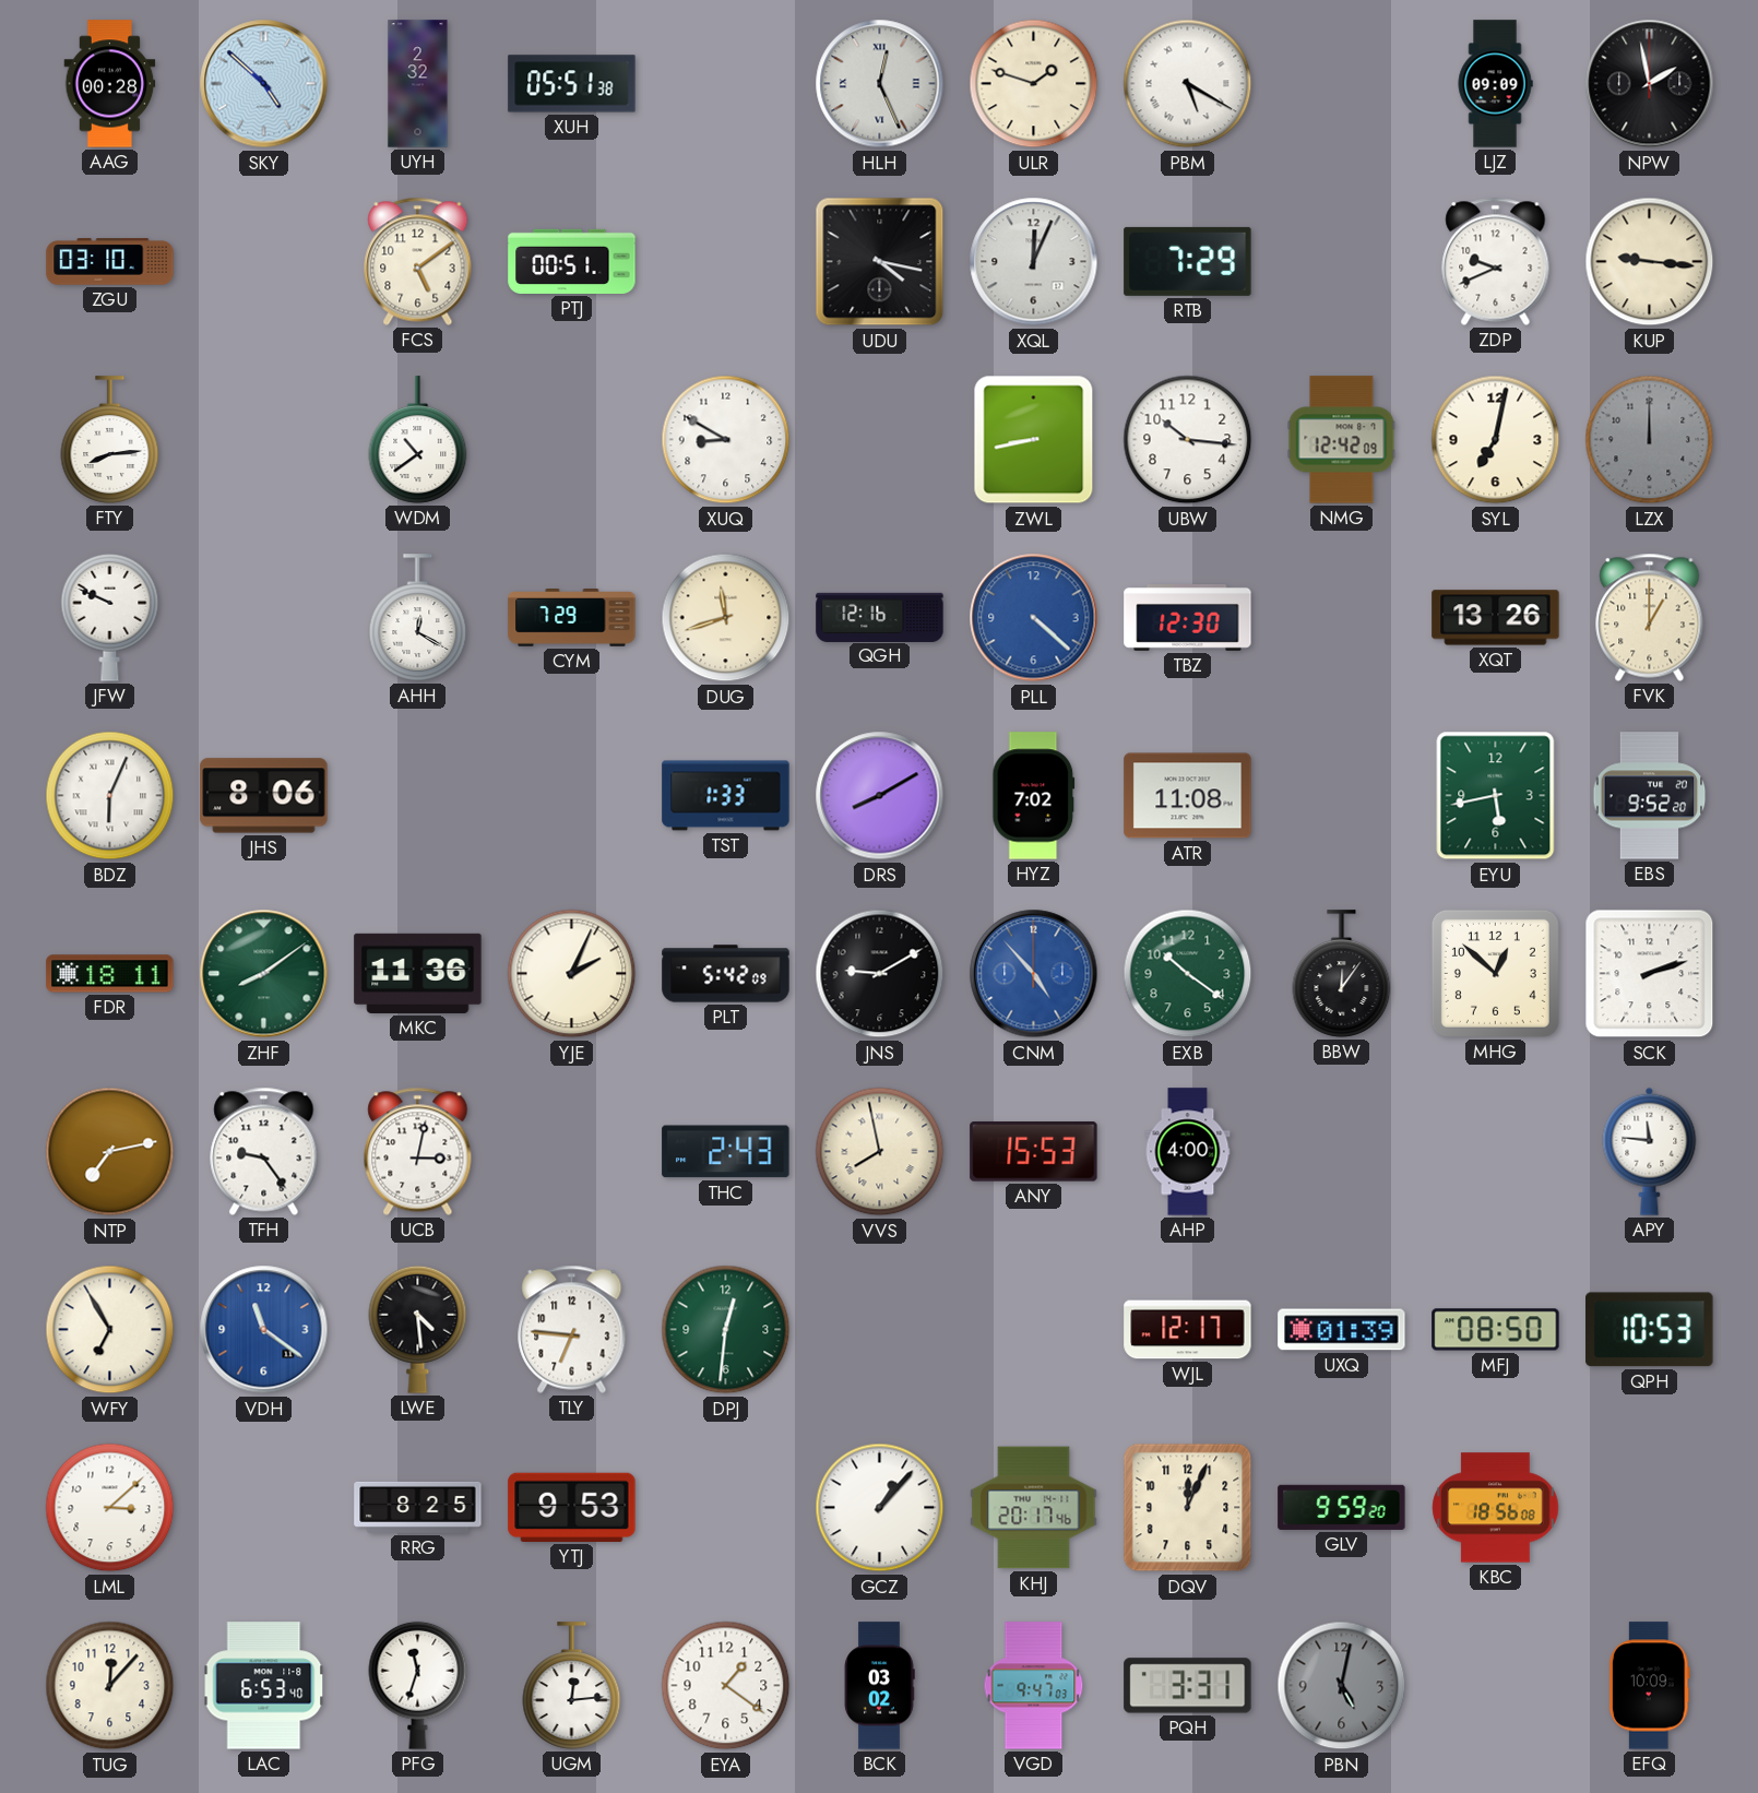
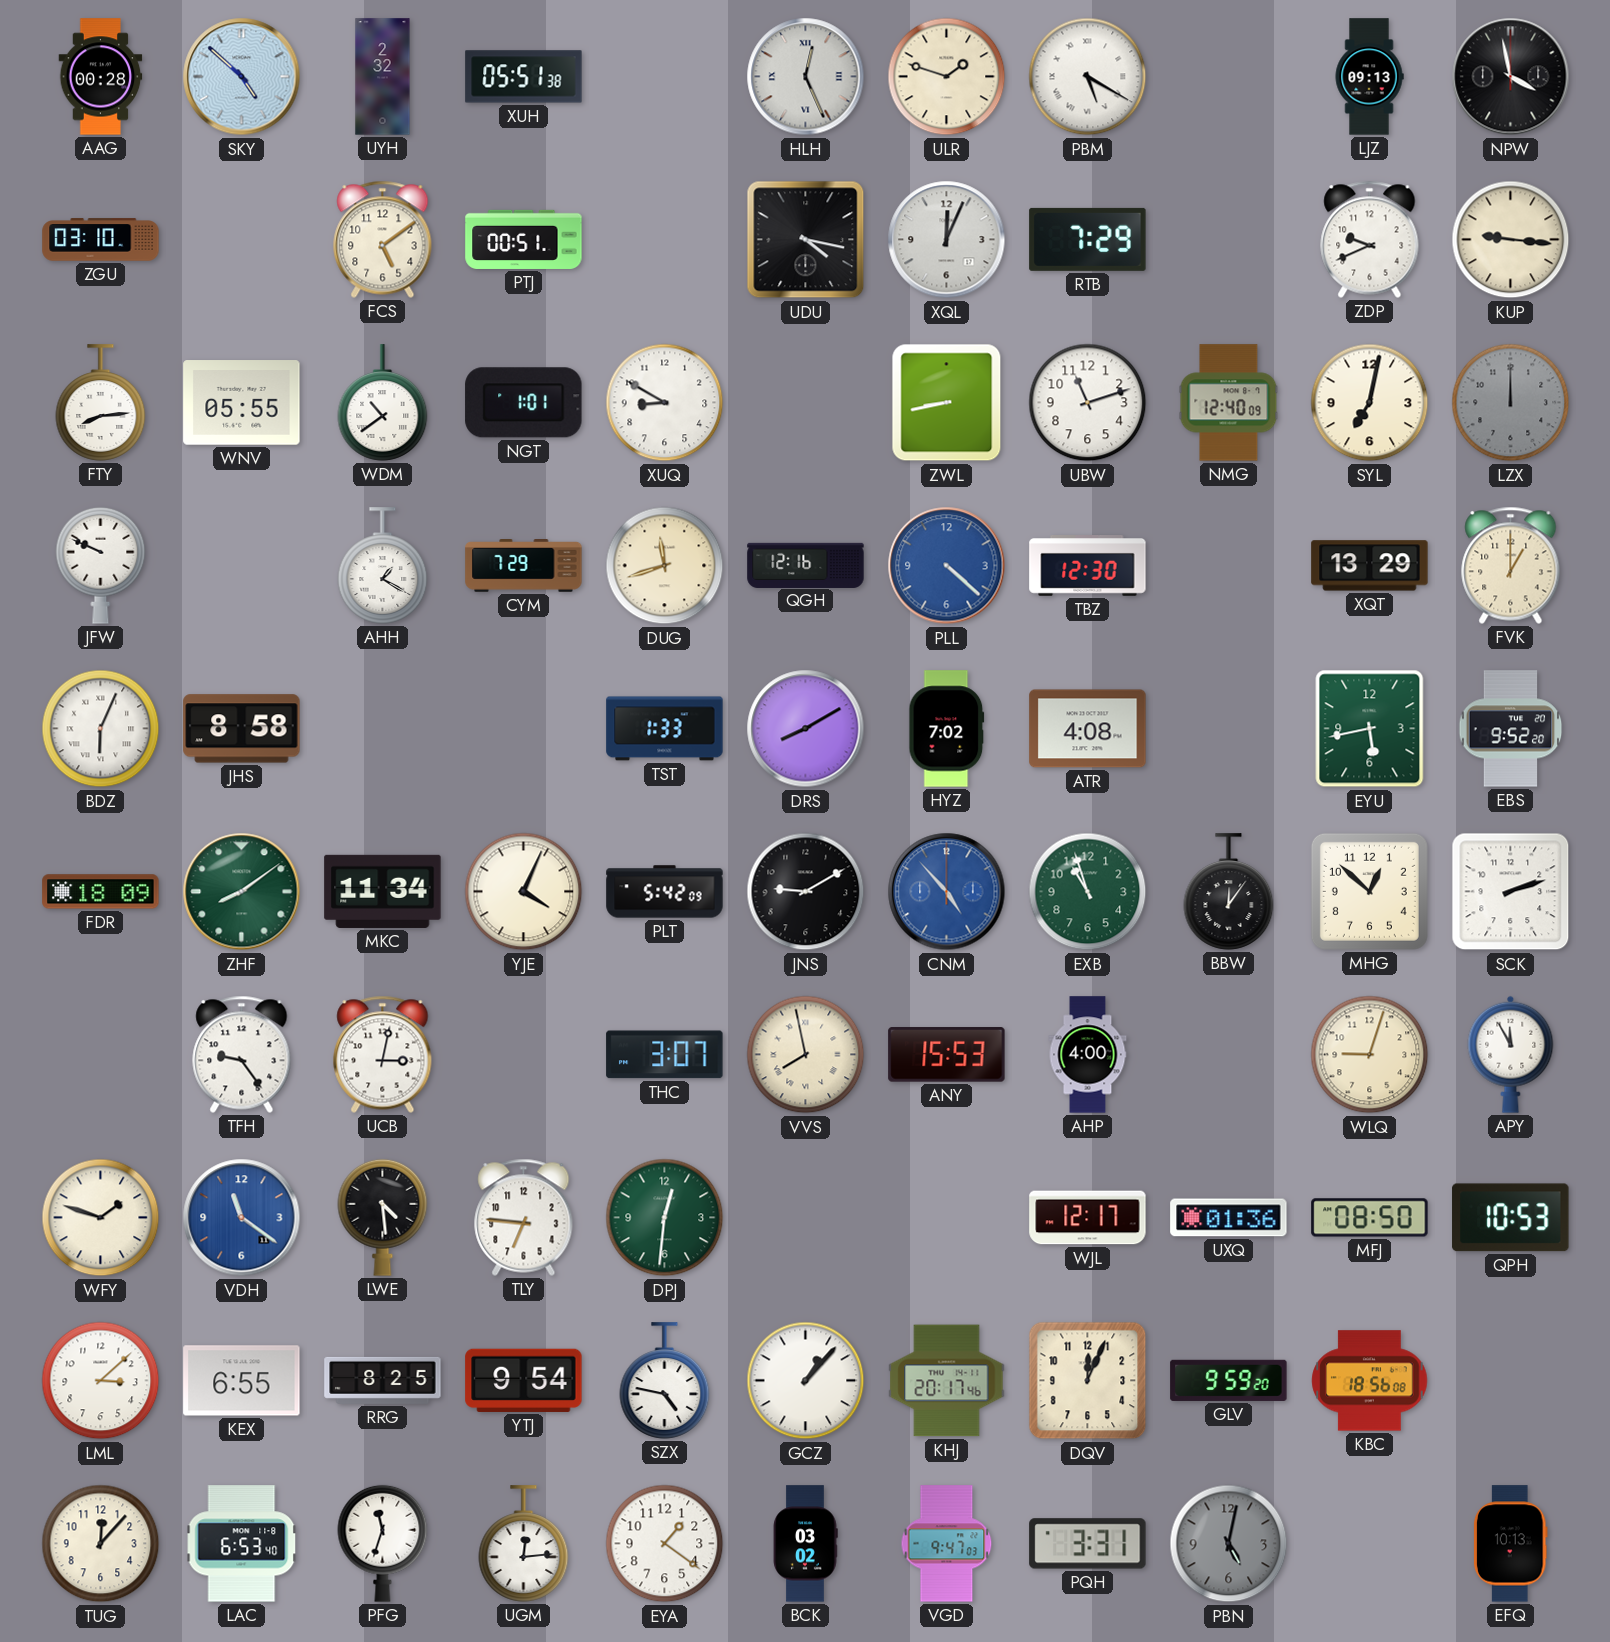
LJZ: 09:09 -> 09:13
NPW: 1:58 -> 3:58
WNV: none -> 05:55
NGT: none -> 1:01
UBW: 10:16 -> 11:12
NMG: 12:42 -> 12:40
AHH: 12:20 -> 1:20
XQT: 13:26 -> 13:29
JHS: 8:06 -> 8:58
ATR: 11:08 -> 4:08
FDR: 18:11 -> 18:09
MKC: 11:36 -> 11:34
YJE: 2:04 -> 4:04
EXB: 10:21 -> 10:57
NTP: 7:13 -> none
THC: 2:43 -> 3:07
WLQ: none -> 9:03
APY: 11:46 -> 11:55
WFY: 6:55 -> 1:48
UXQ: 01:39 -> 01:36
KEX: none -> 6:55
YTJ: 9:53 -> 9:54
SZX: none -> 4:47
EFQ: 10:09 -> 10:13
